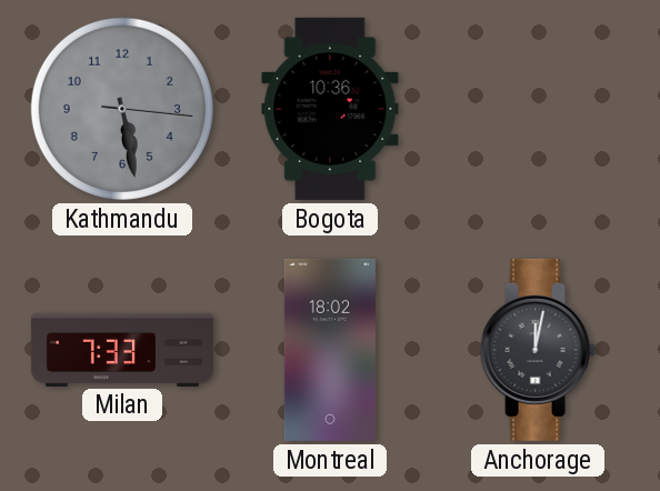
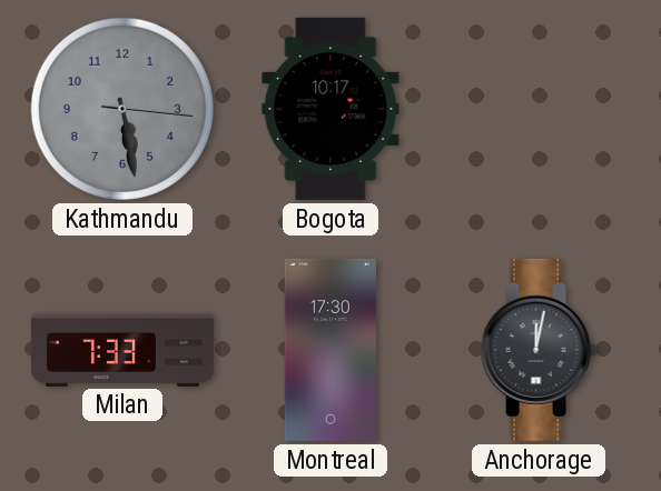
Bogota: 10:36 -> 10:17
Montreal: 18:02 -> 17:30
